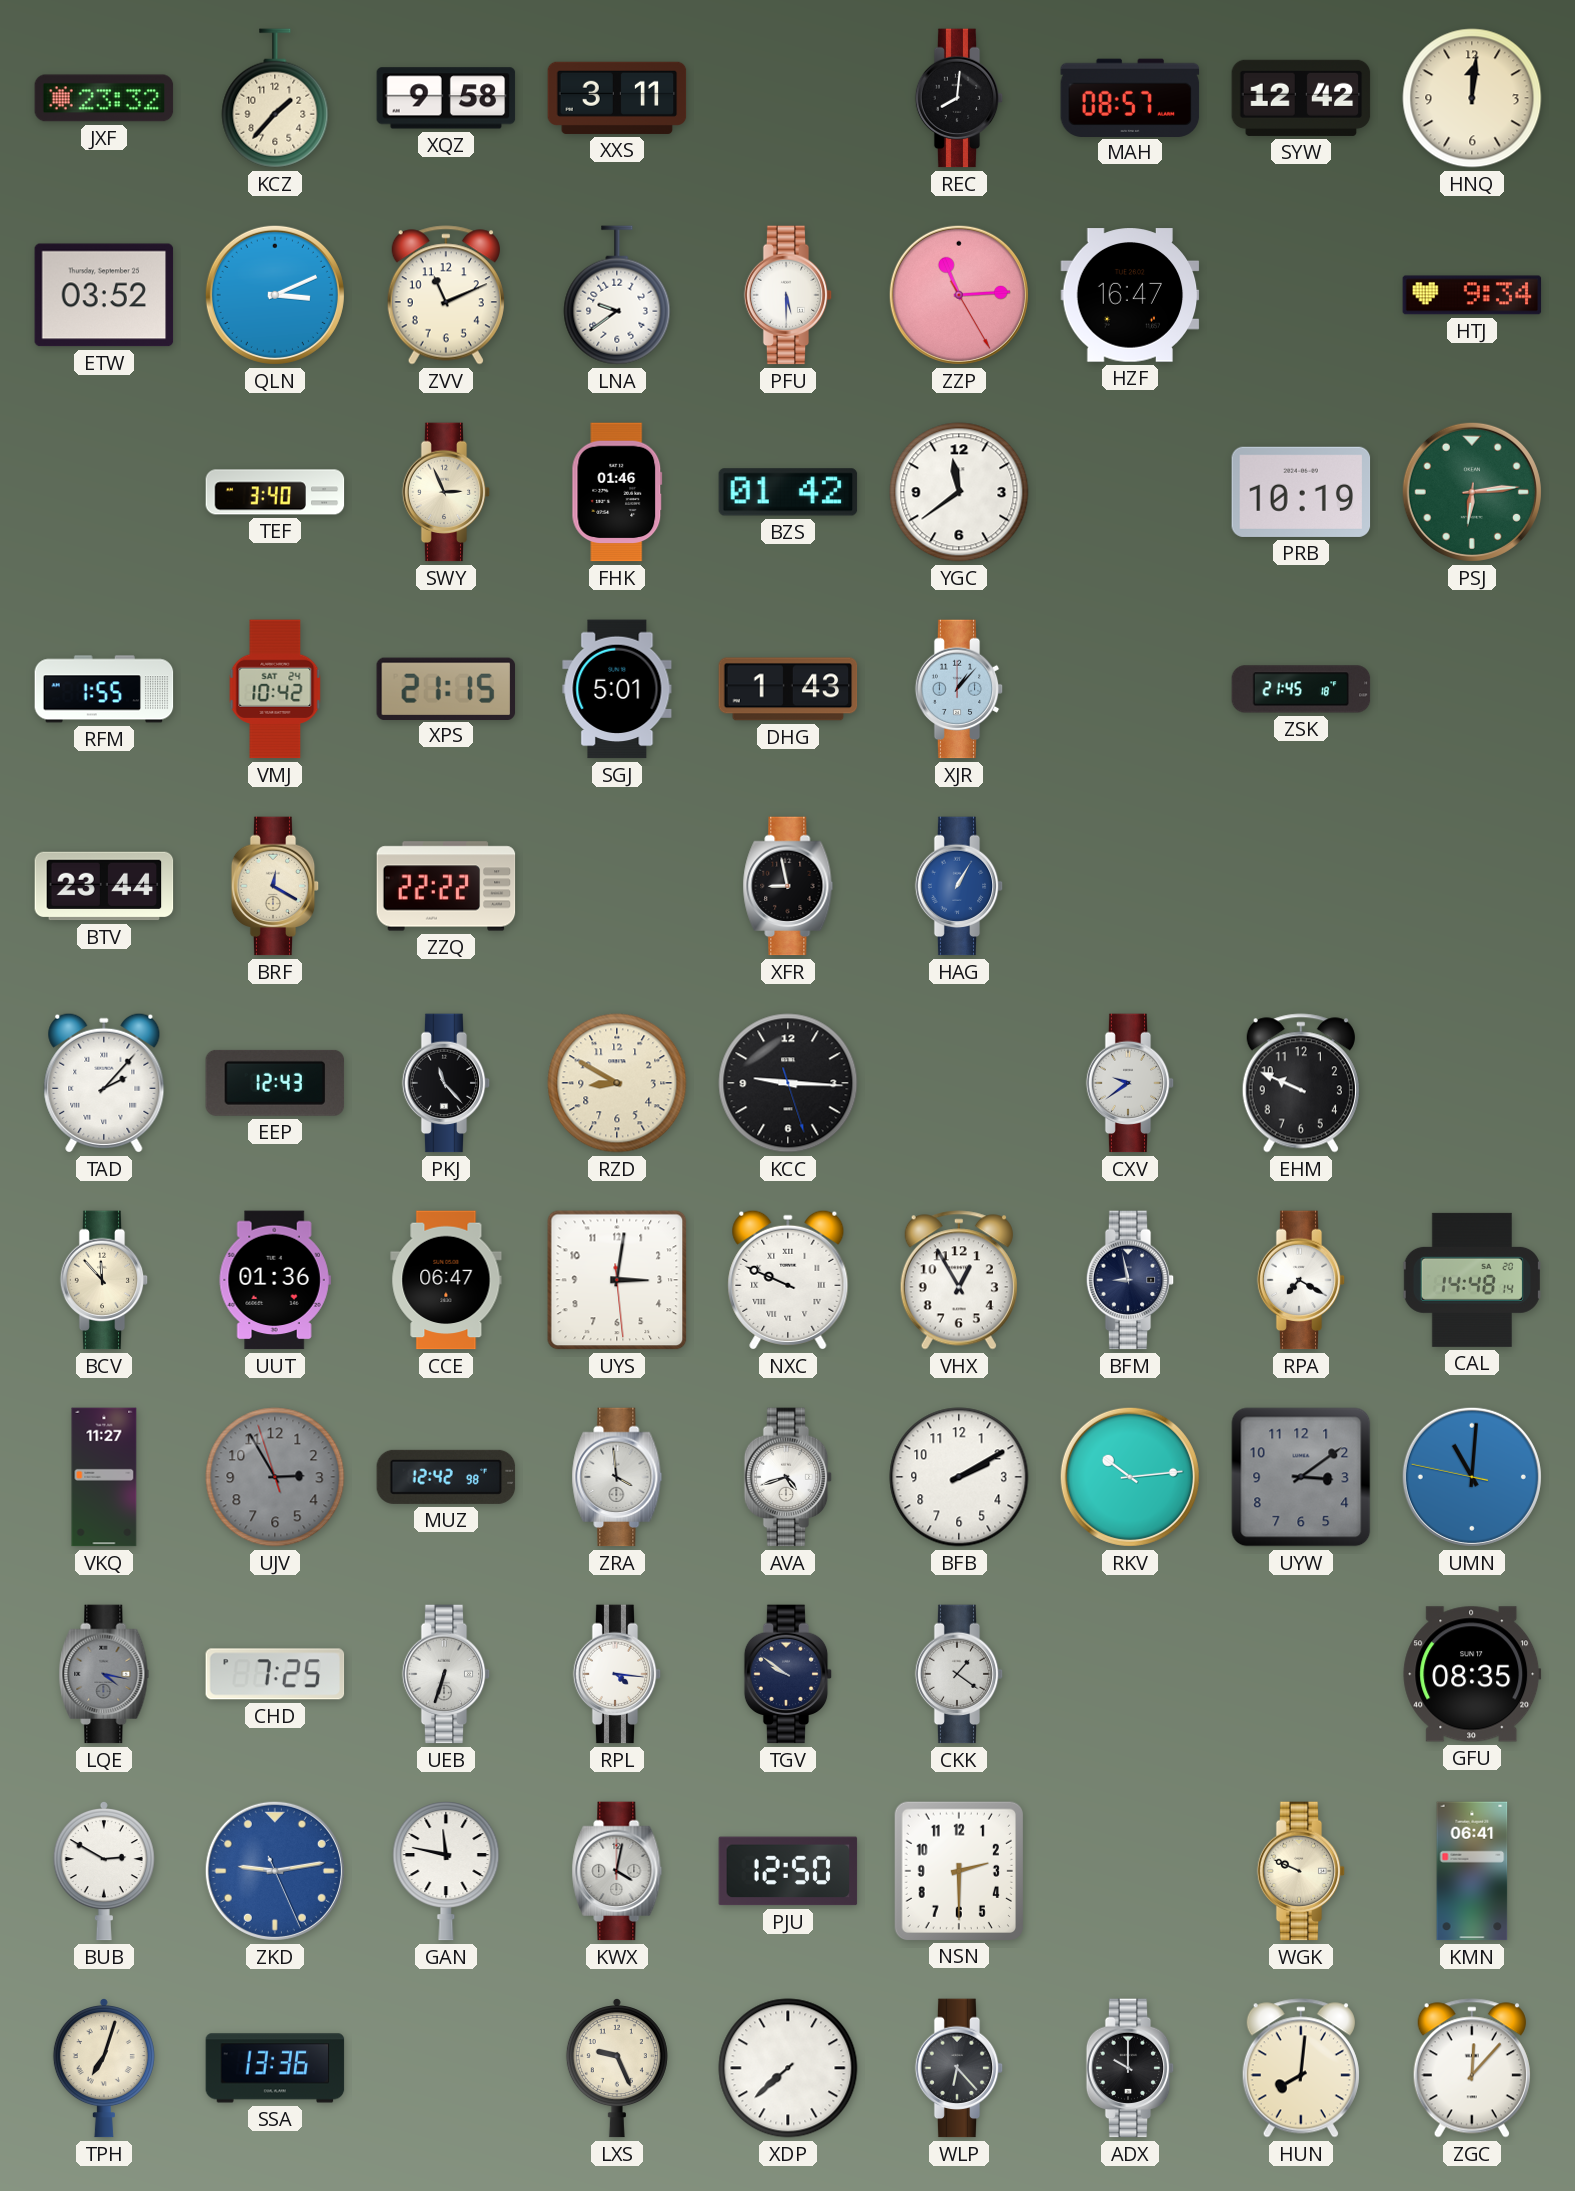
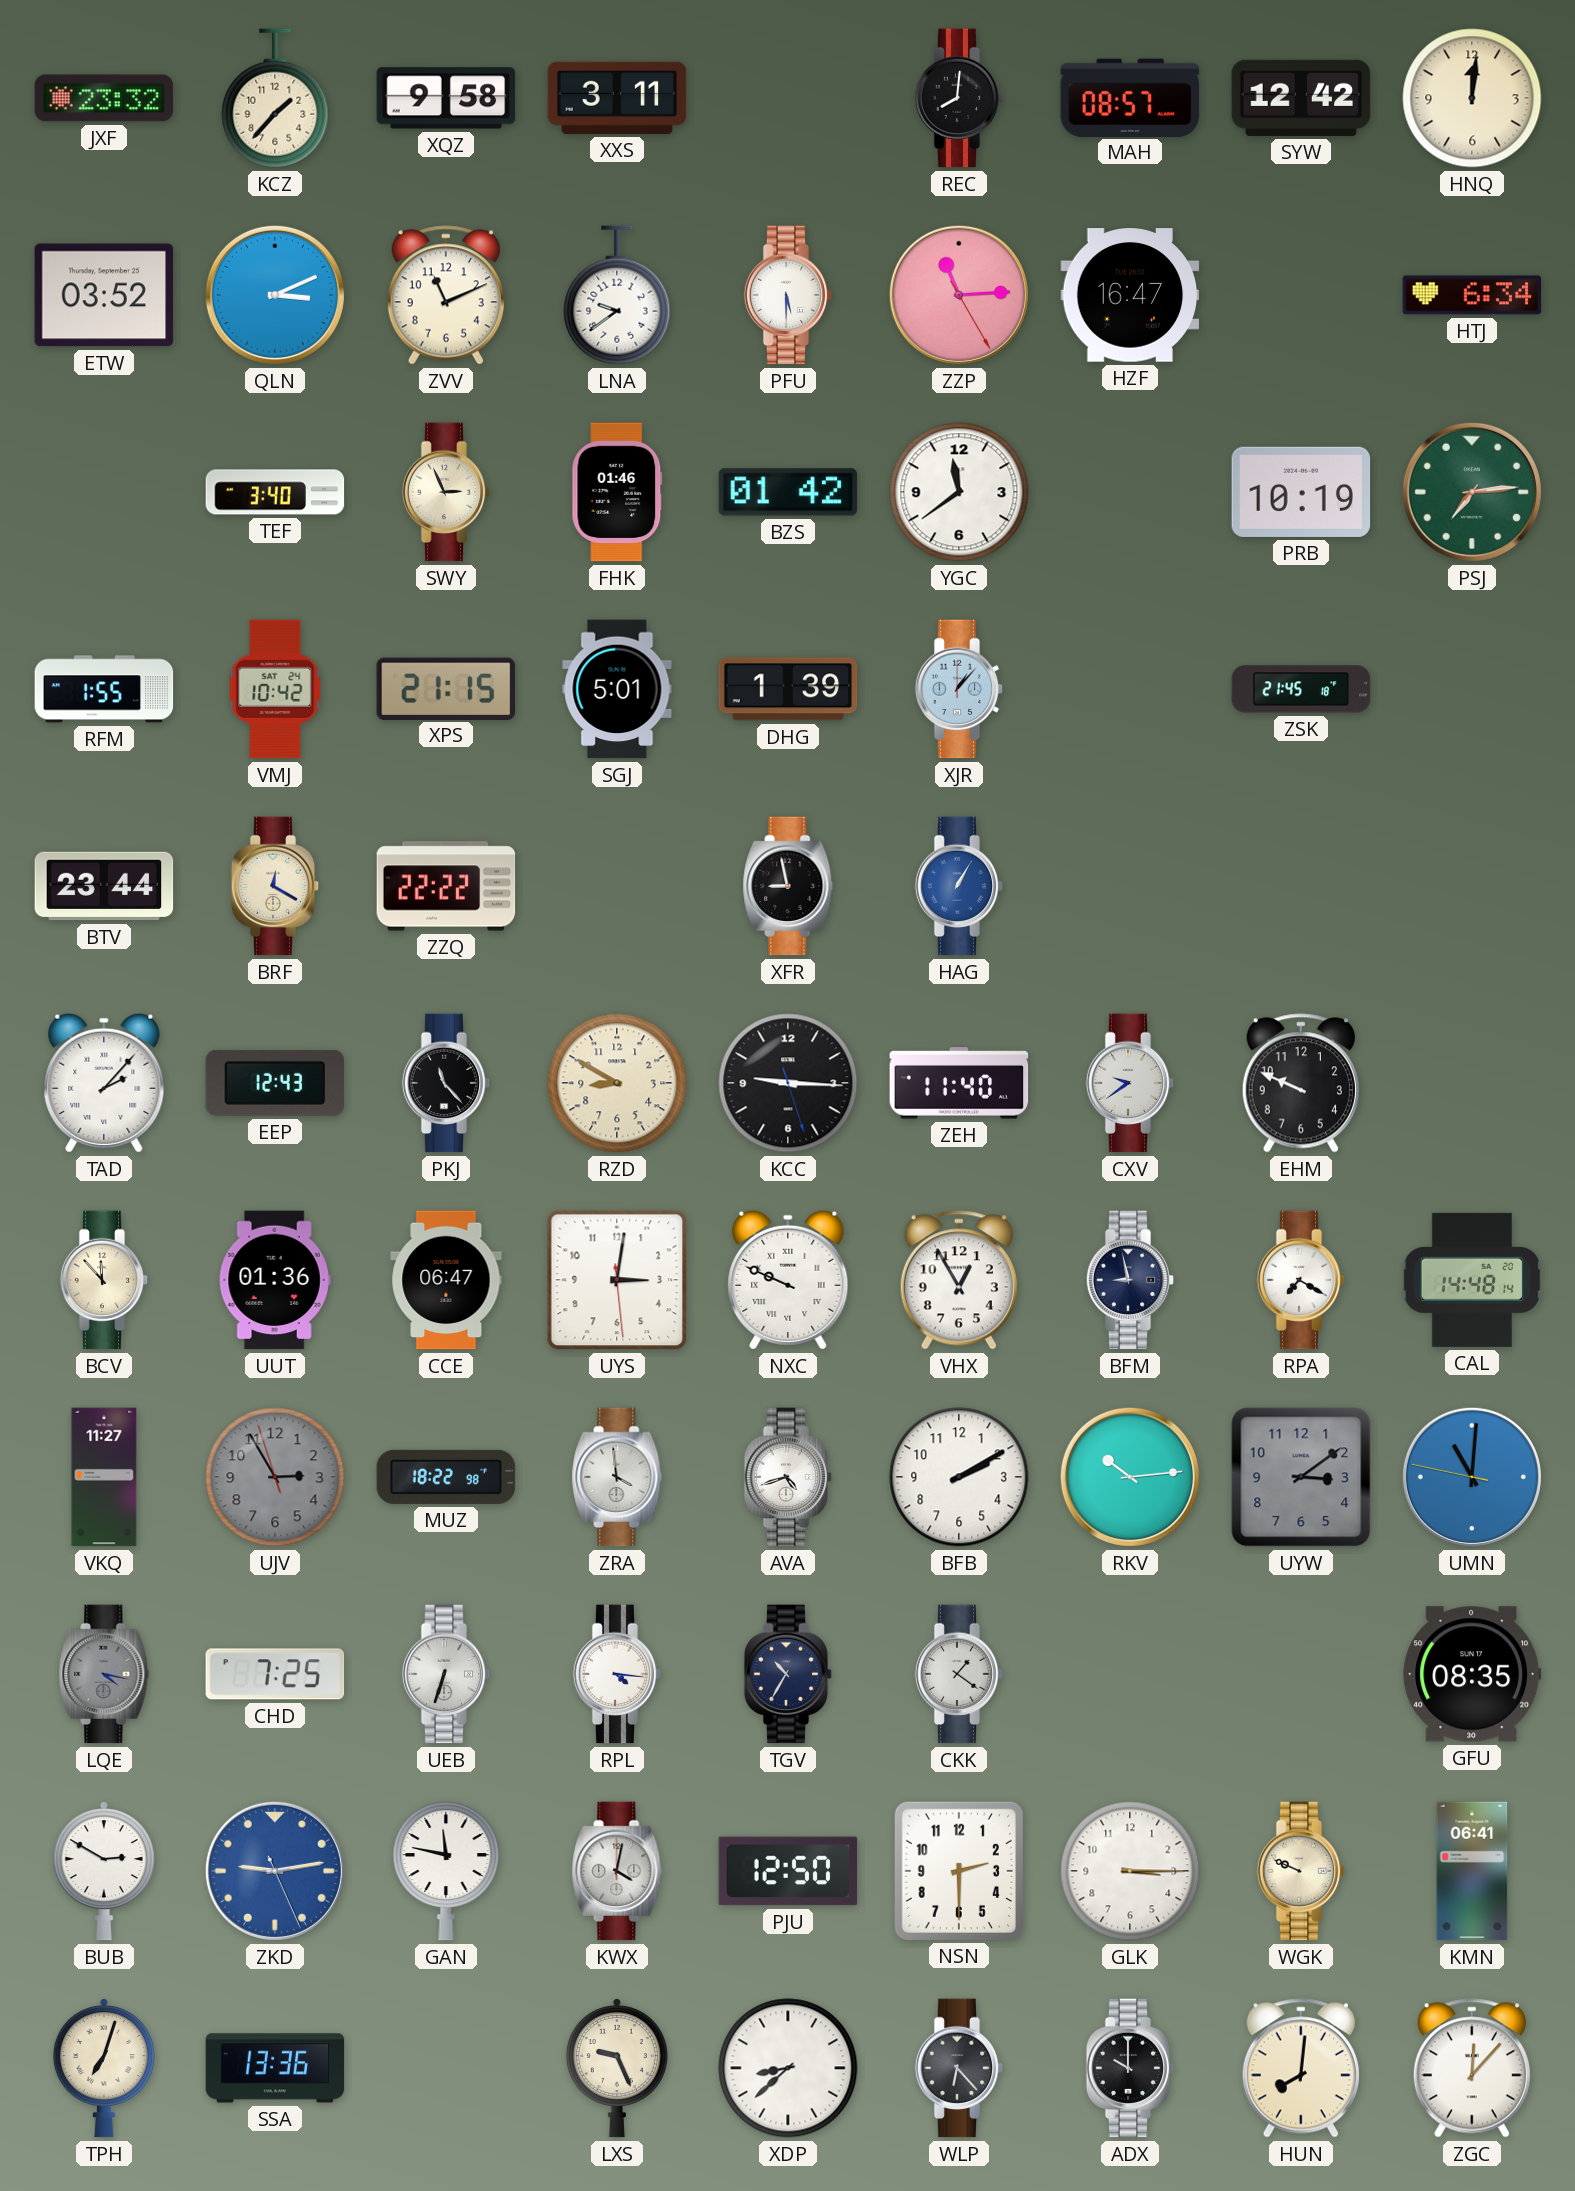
HTJ: 9:34 -> 6:34
PSJ: 6:14 -> 7:14
DHG: 1:43 -> 1:39
ZEH: none -> 11:40
MUZ: 12:42 -> 18:22
TGV: 9:51 -> 10:35
GLK: none -> 3:15
XDP: 7:38 -> 8:38
